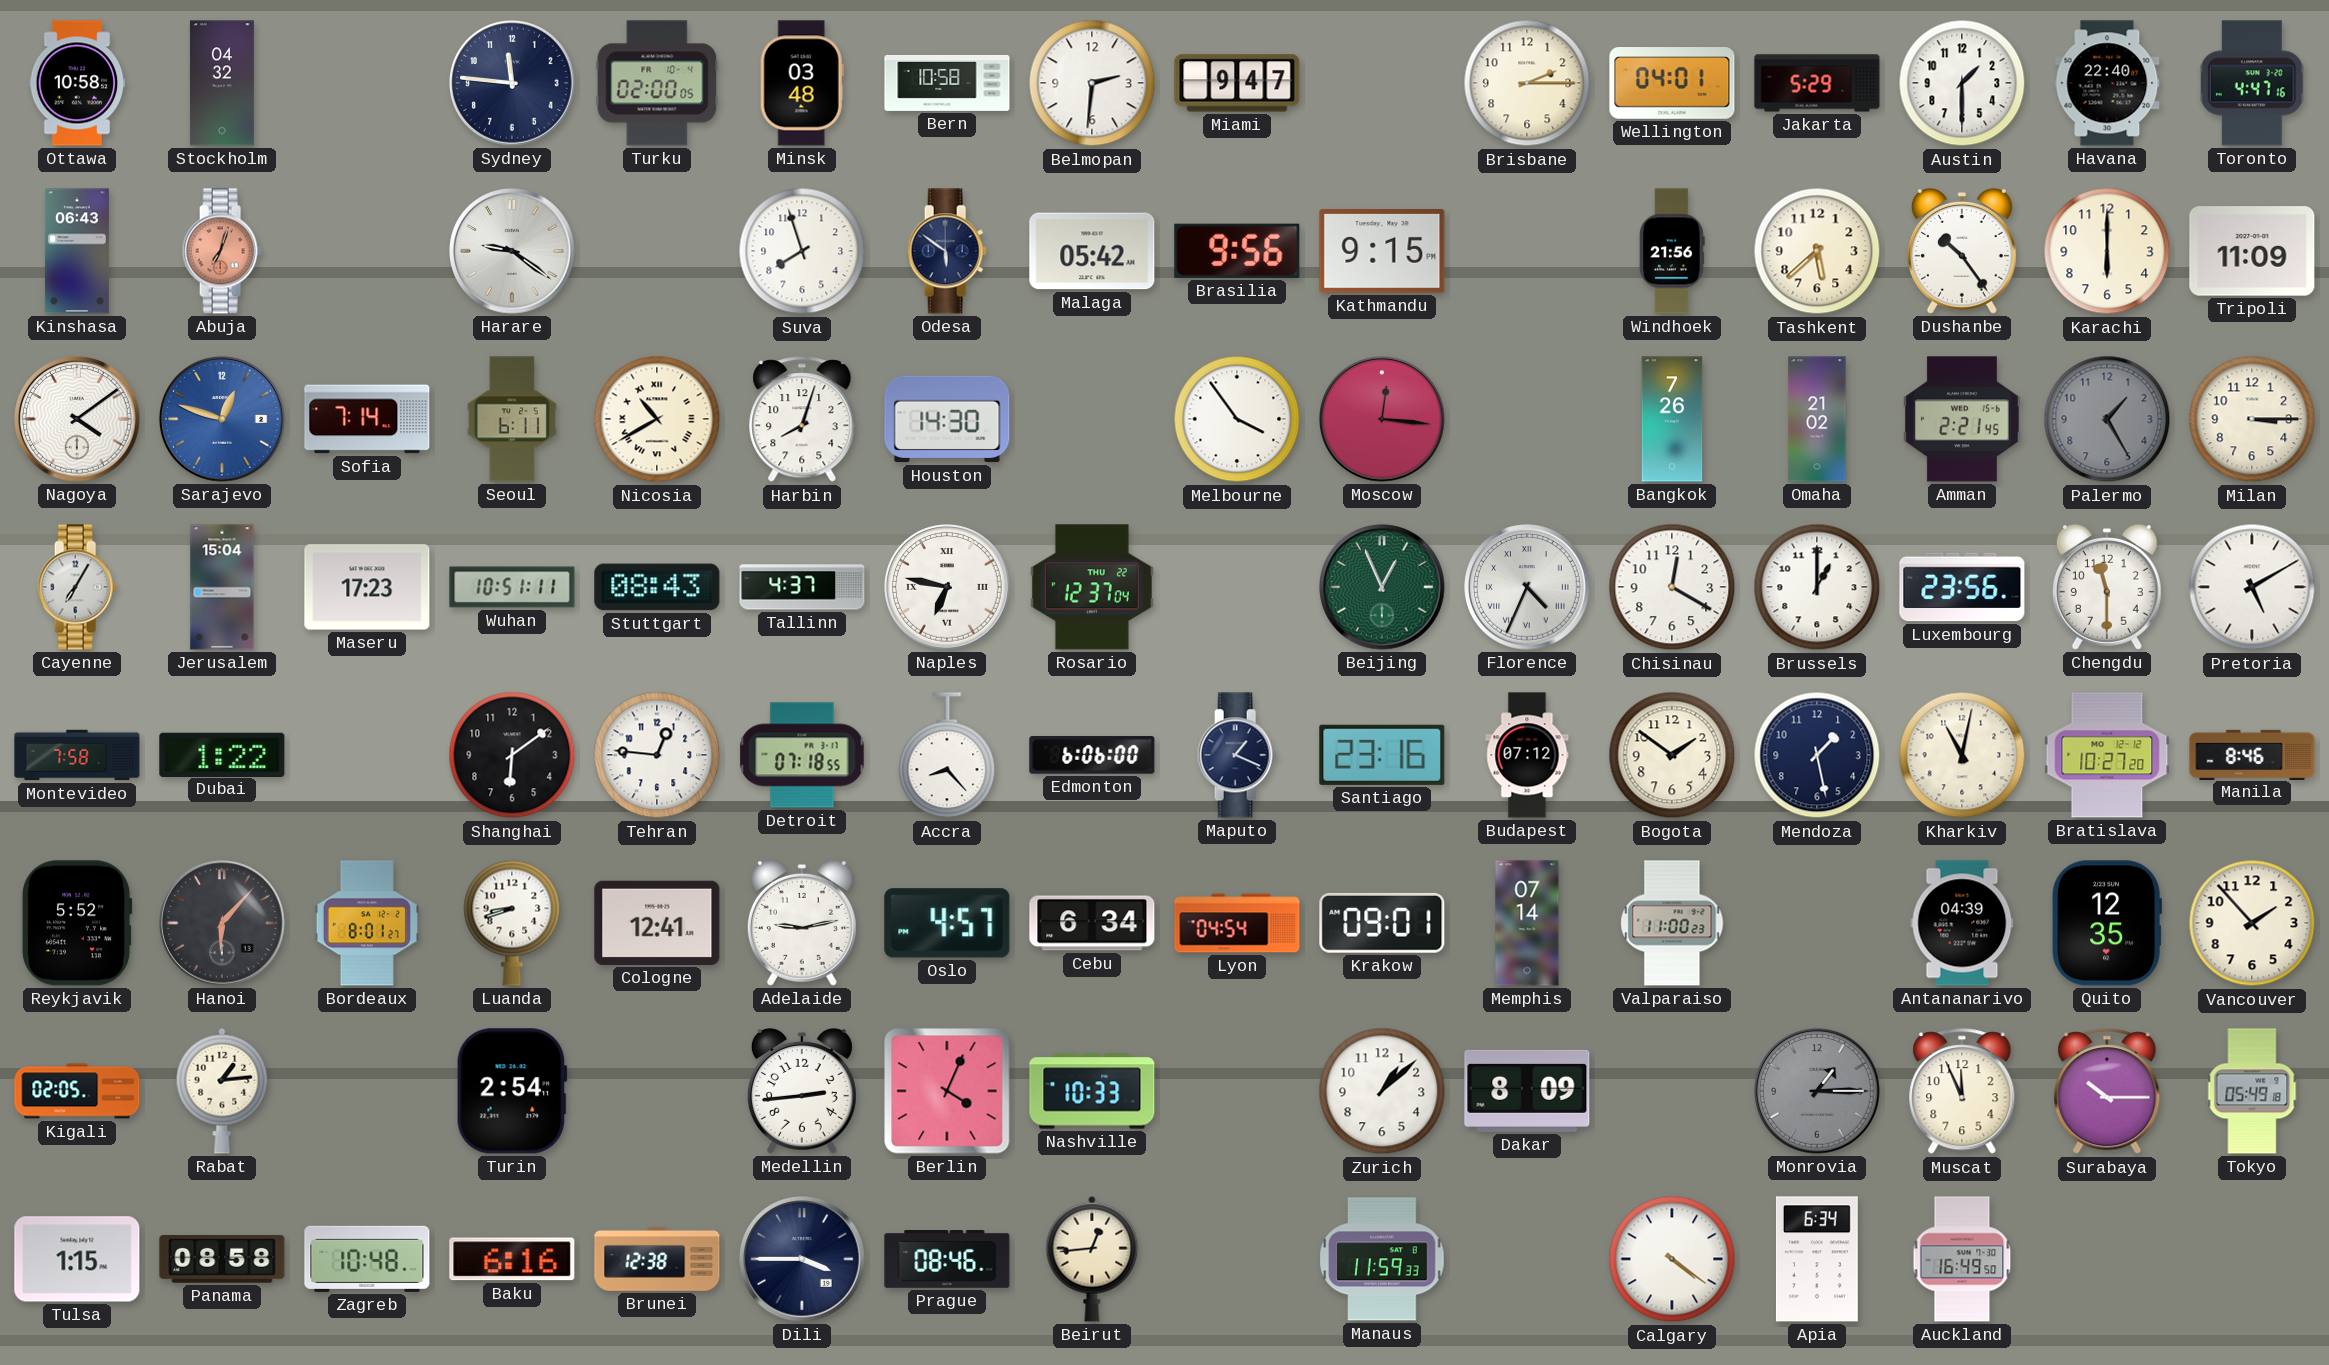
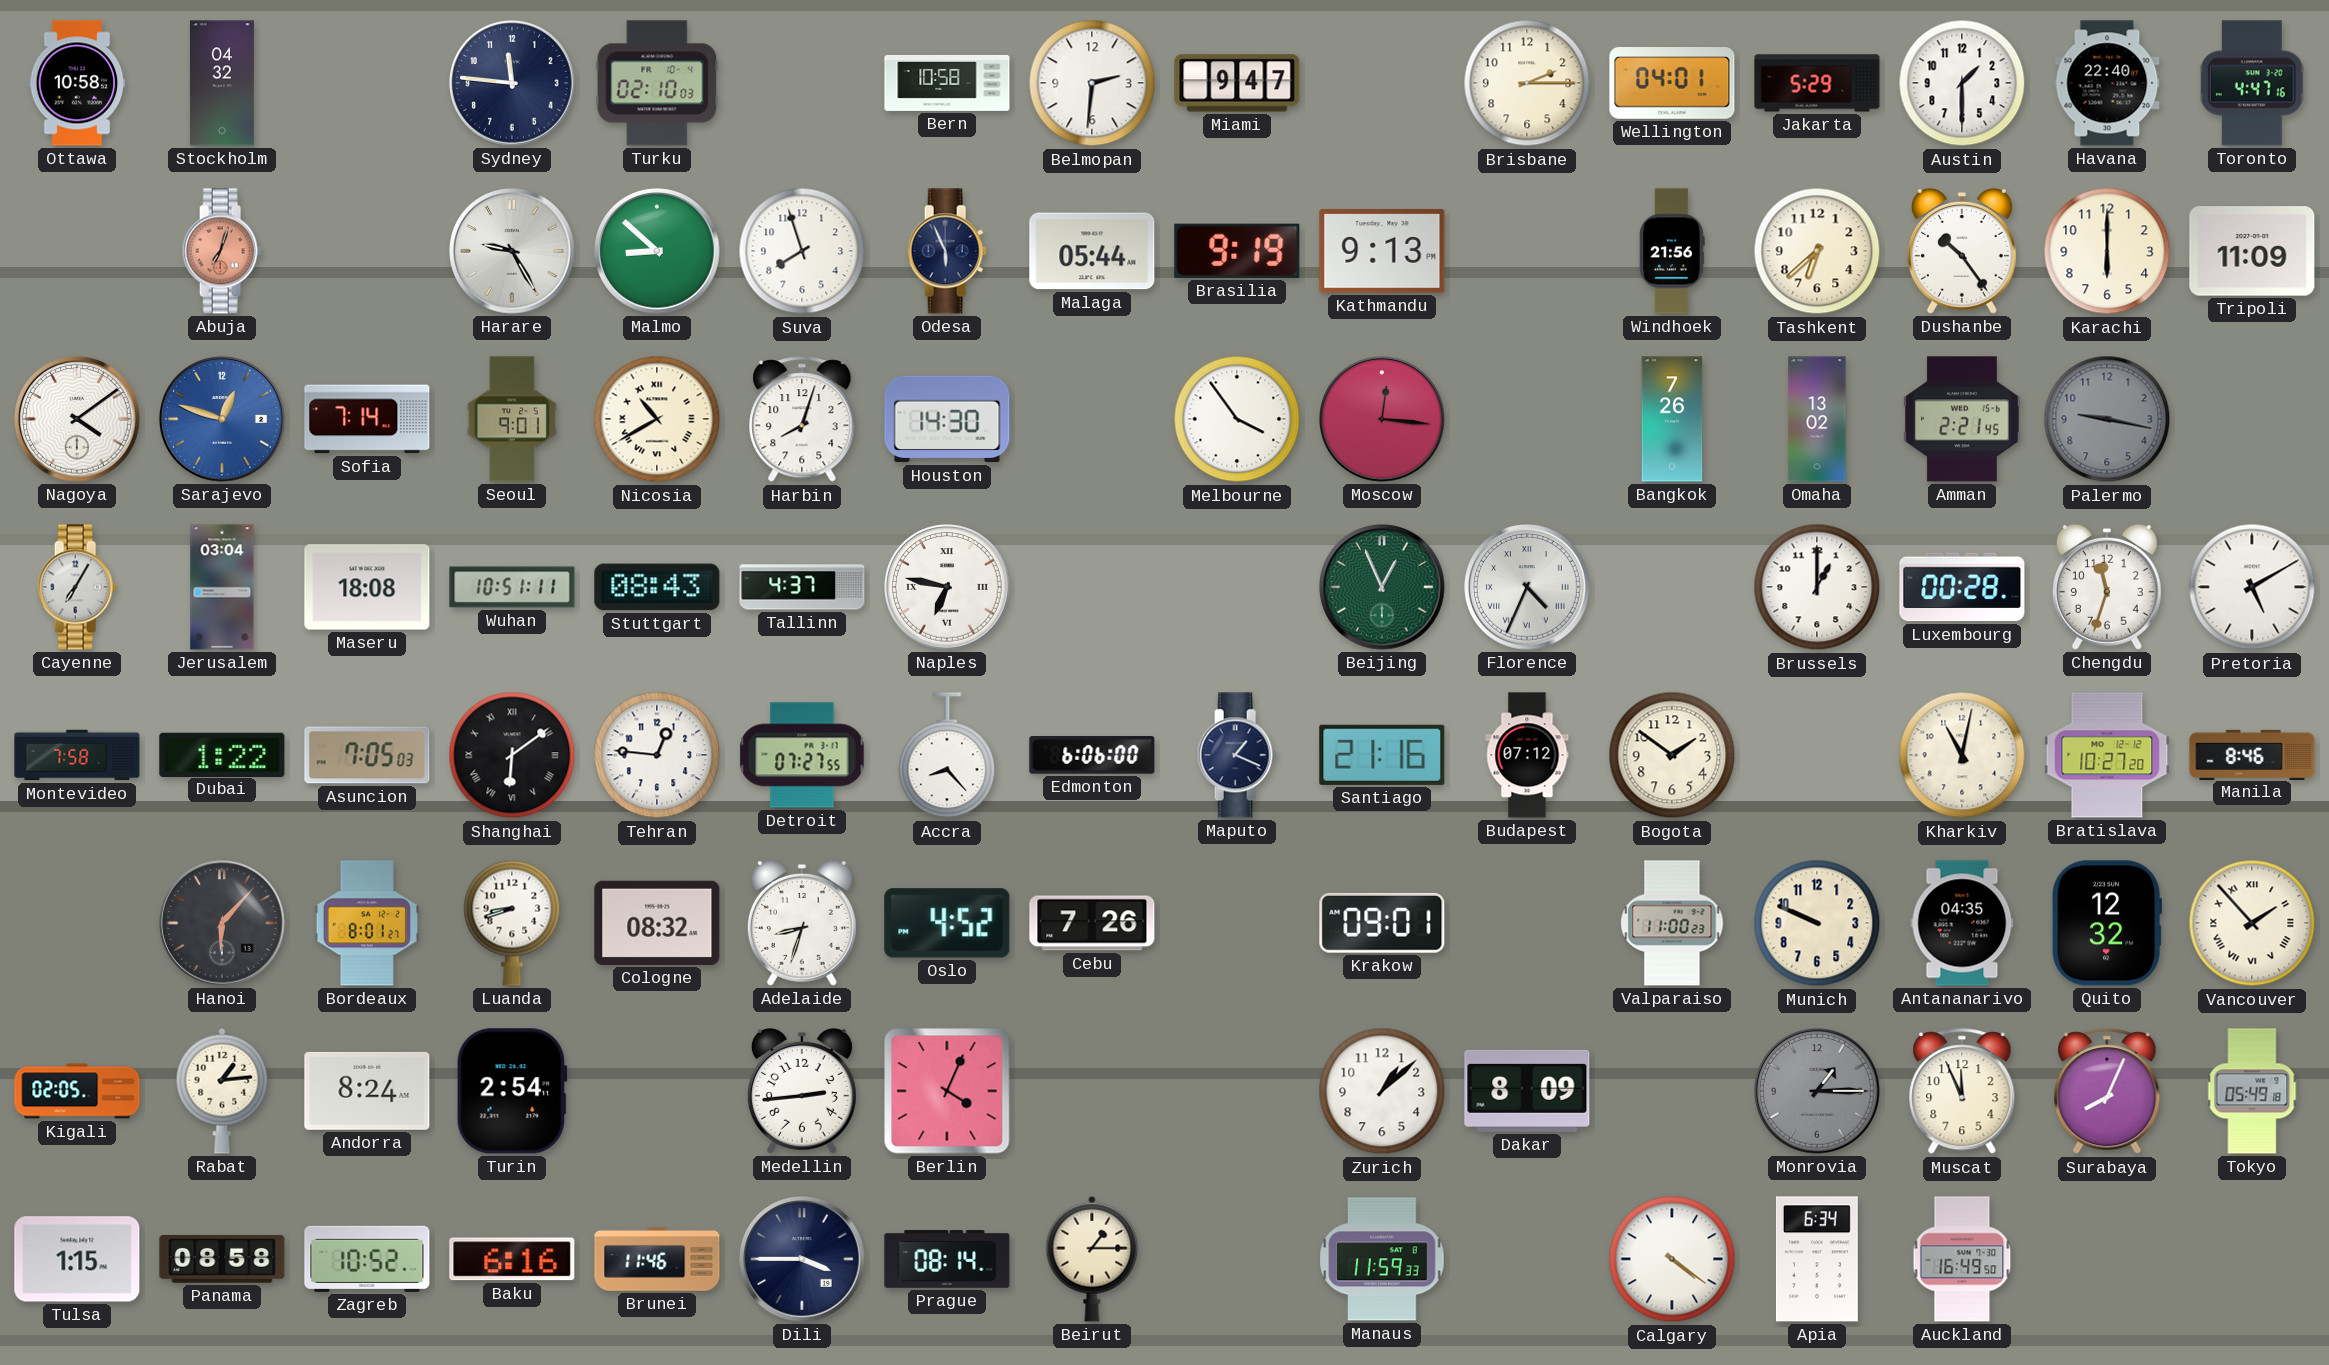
Turku: 02:00 -> 02:10
Minsk: 03:48 -> none
Kinshasa: 06:43 -> none
Harare: 9:21 -> 9:25
Malmo: none -> 8:52
Odesa: 5:51 -> 5:56
Malaga: 05:42 -> 05:44
Brasilia: 9:56 -> 9:19
Kathmandu: 9:15 -> 9:13
Tashkent: 5:38 -> 6:38
Seoul: 6:11 -> 9:01
Omaha: 21:02 -> 13:02
Palermo: 1:25 -> 9:17
Milan: 3:15 -> none
Jerusalem: 15:04 -> 03:04
Maseru: 17:23 -> 18:08
Rosario: 12:37 -> none
Chisinau: 12:20 -> none
Luxembourg: 23:56 -> 00:28
Chengdu: 11:30 -> 11:33
Asuncion: none -> 7:05
Shanghai numerals: Arabic -> Roman
Detroit: 07:18 -> 07:27
Santiago: 23:16 -> 21:16
Mendoza: 1:28 -> none
Reykjavik: 5:52 -> none
Cologne: 12:41 -> 08:32
Adelaide: 9:13 -> 8:33
Oslo: 4:57 -> 4:52
Cebu: 6:34 -> 7:26
Lyon: 04:54 -> none
Memphis: 07:14 -> none
Munich: none -> 9:49
Antananarivo: 04:39 -> 04:35
Quito: 12:35 -> 12:32
Vancouver numerals: Arabic -> Roman
Andorra: none -> 8:24
Nashville: 10:33 -> none
Surabaya: 10:15 -> 8:04
Zagreb: 10:48 -> 10:52
Brunei: 12:38 -> 11:46
Prague: 08:46 -> 08:14
Beirut: 12:44 -> 1:15
